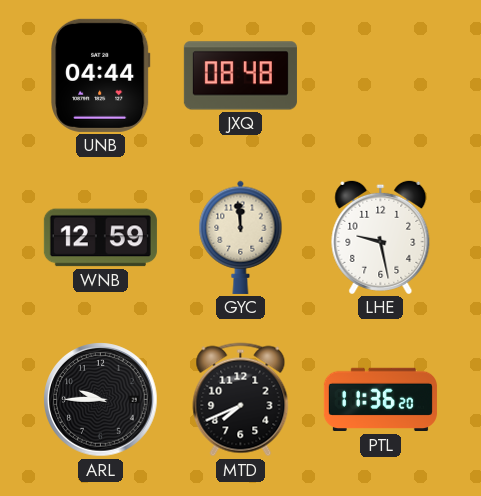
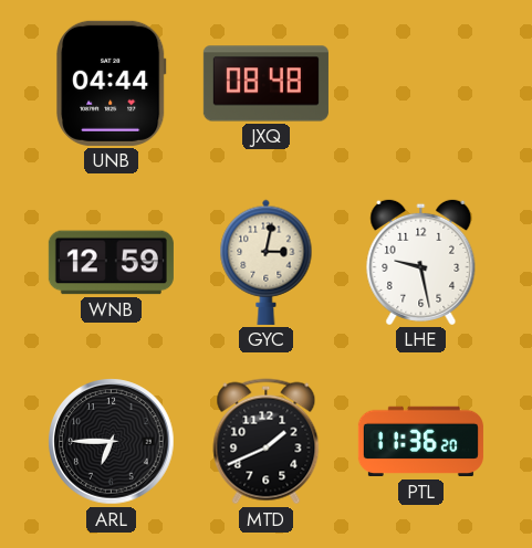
GYC: 11:59 -> 3:02
ARL: 9:45 -> 6:45
MTD: 7:41 -> 1:41
